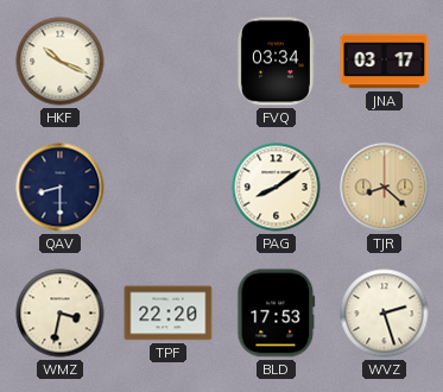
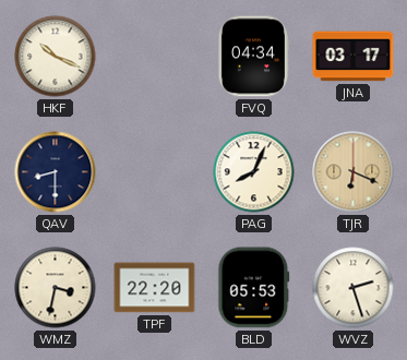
FVQ: 03:34 -> 04:34
PAG: 8:09 -> 8:04
TJR: 8:22 -> 6:19
BLD: 17:53 -> 05:53
